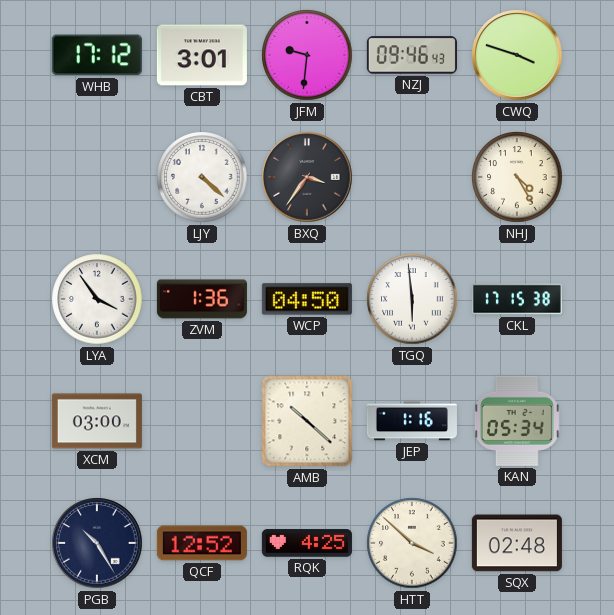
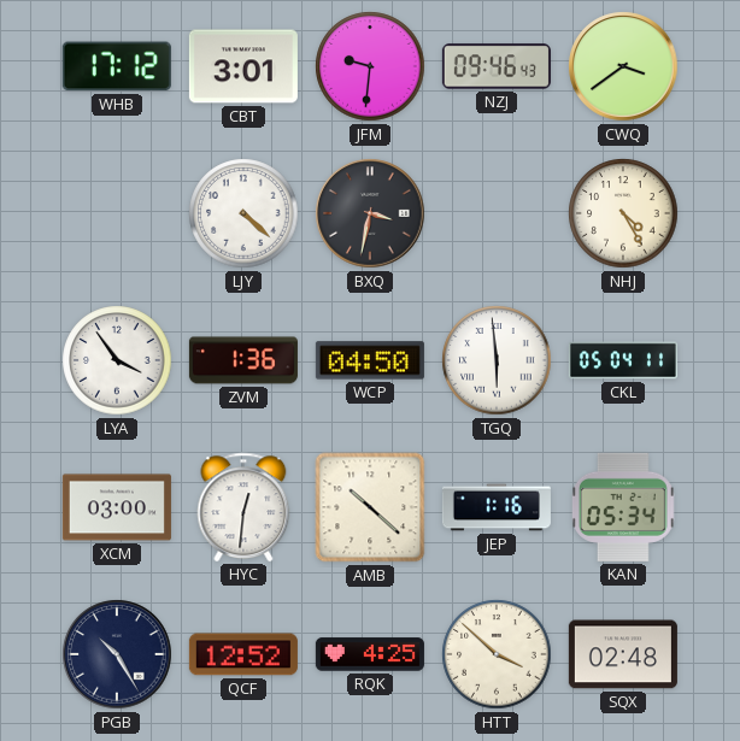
CWQ: 3:48 -> 3:39
BXQ: 3:36 -> 3:32
CKL: 17:15 -> 05:04
HYC: none -> 12:31
